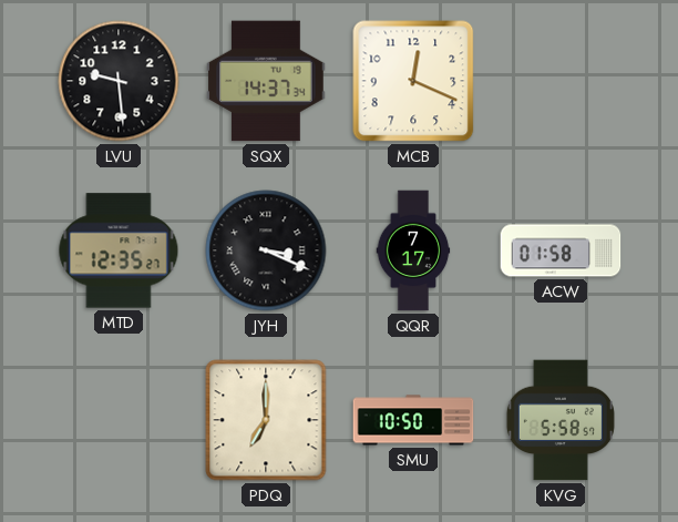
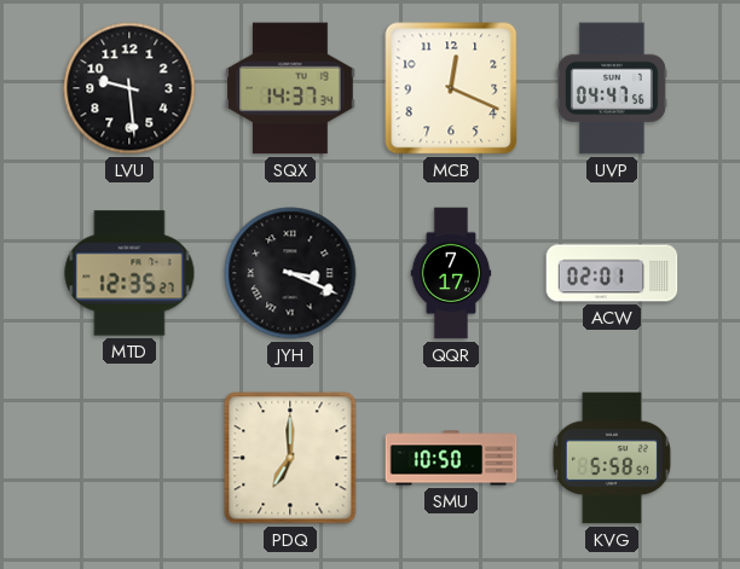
UVP: none -> 04:47
ACW: 01:58 -> 02:01
